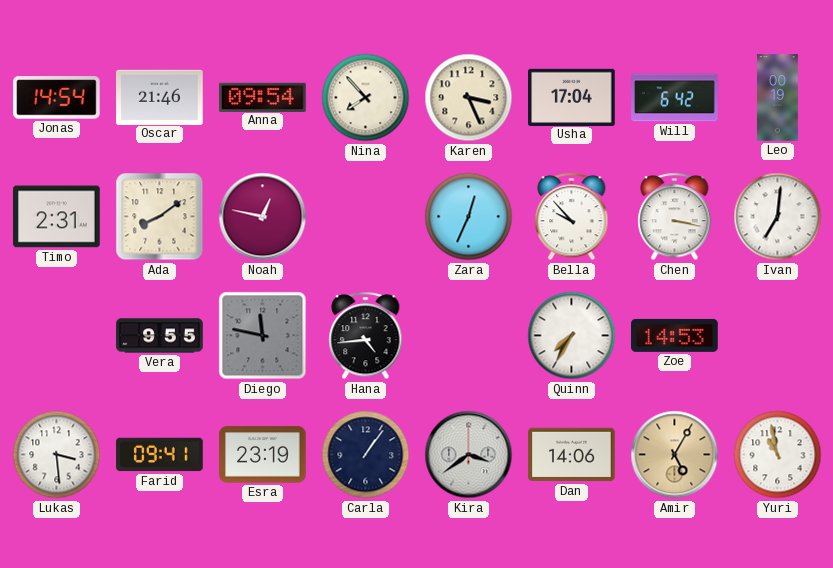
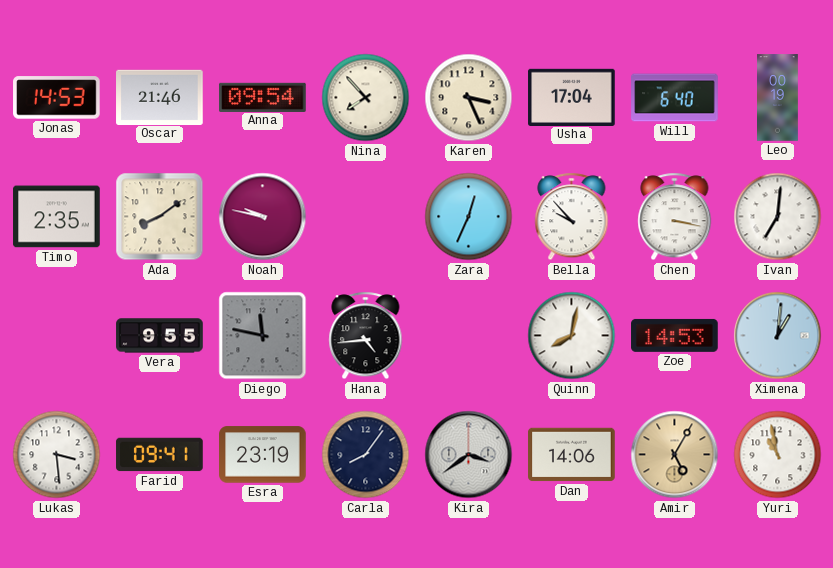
Jonas: 14:54 -> 14:53
Will: 6:42 -> 6:40
Timo: 2:31 -> 2:35
Noah: 12:47 -> 9:47
Quinn: 7:35 -> 8:02
Ximena: none -> 1:01
Carla: 1:06 -> 8:06
